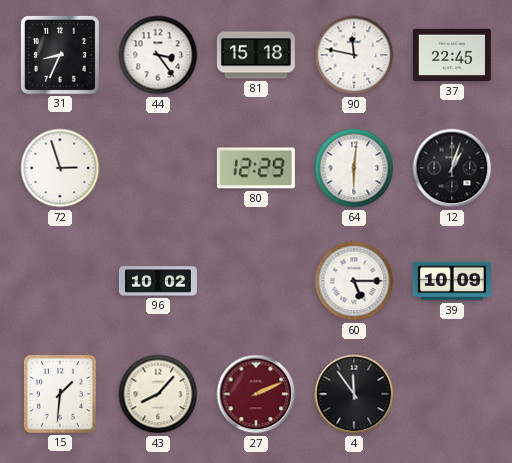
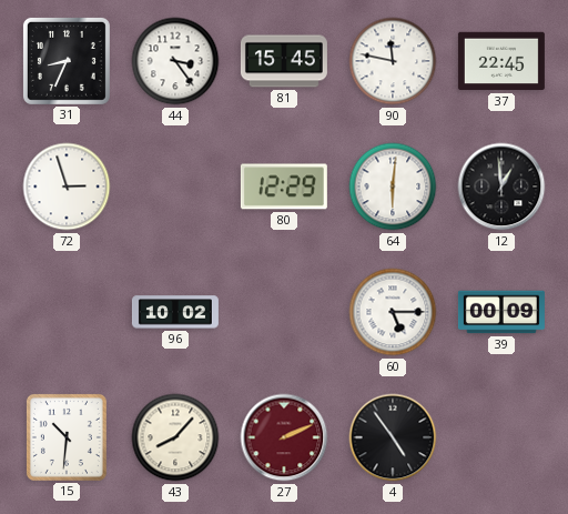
81: 15:18 -> 15:45
12: 1:03 -> 12:59
39: 10:09 -> 00:09
15: 1:31 -> 10:31
4: 11:54 -> 4:54
